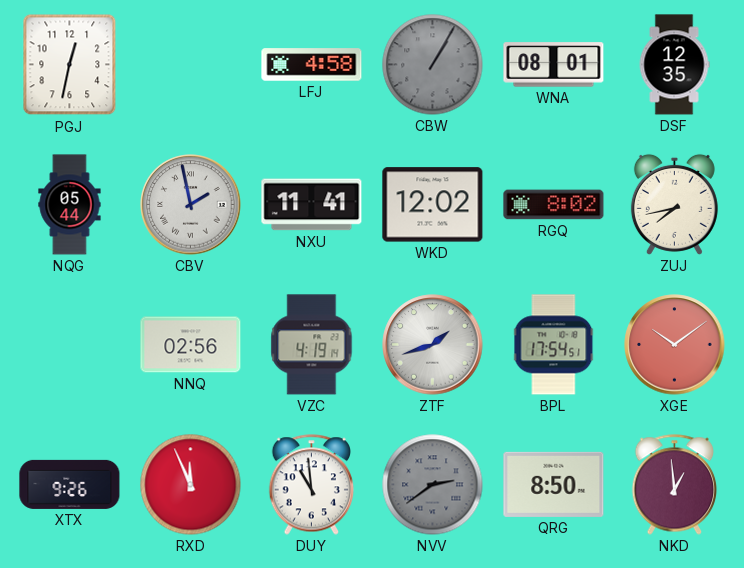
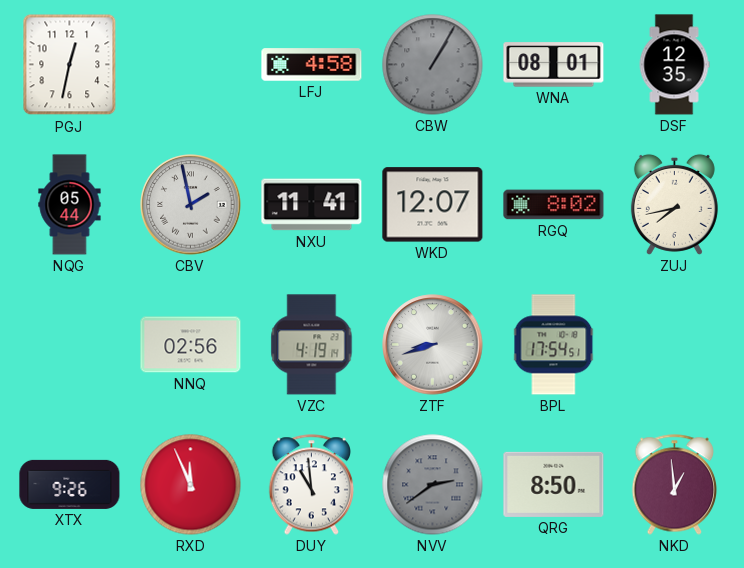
WKD: 12:02 -> 12:07
ZTF: 1:42 -> 8:42
XGE: 10:09 -> none
